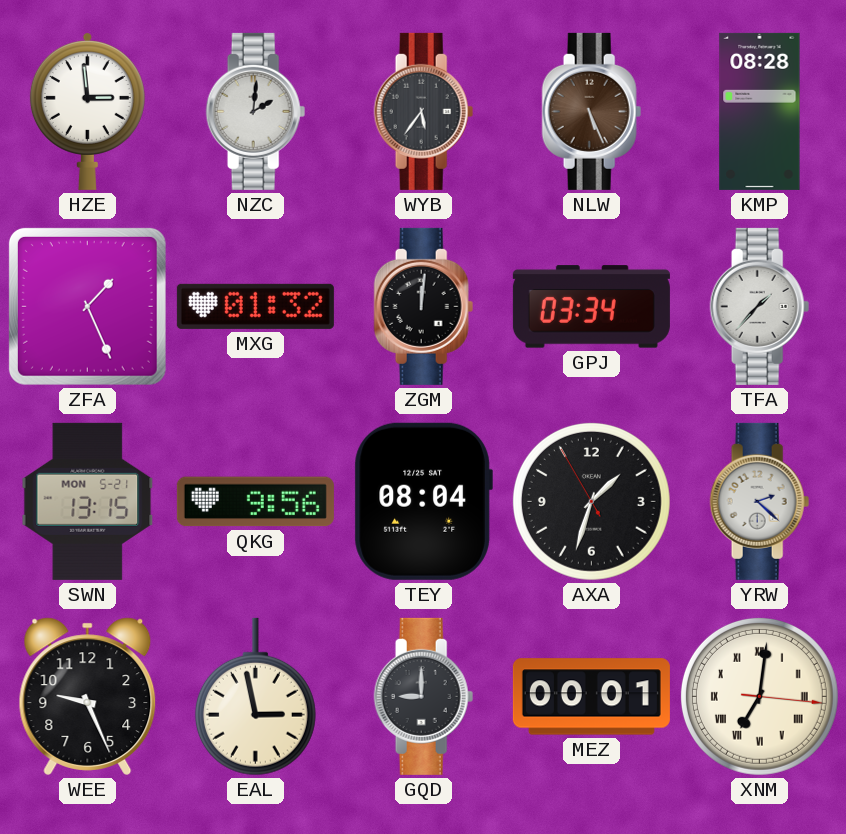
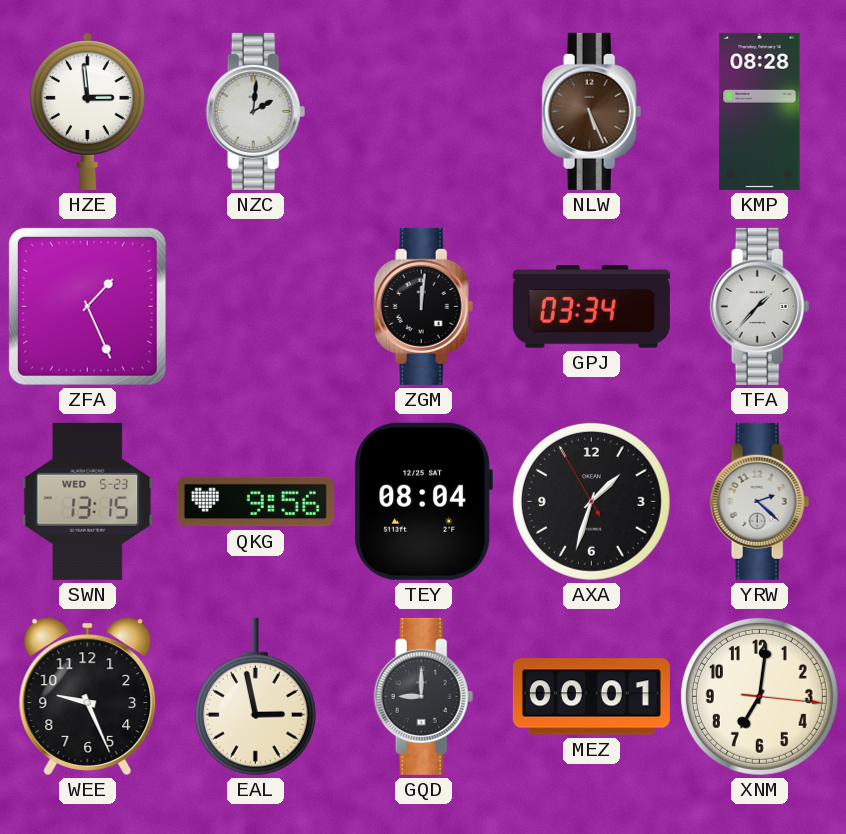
WYB: 5:36 -> none
MXG: 01:32 -> none
SWN date: MON 5-21 -> WED 5-23
XNM numerals: Roman -> Arabic
